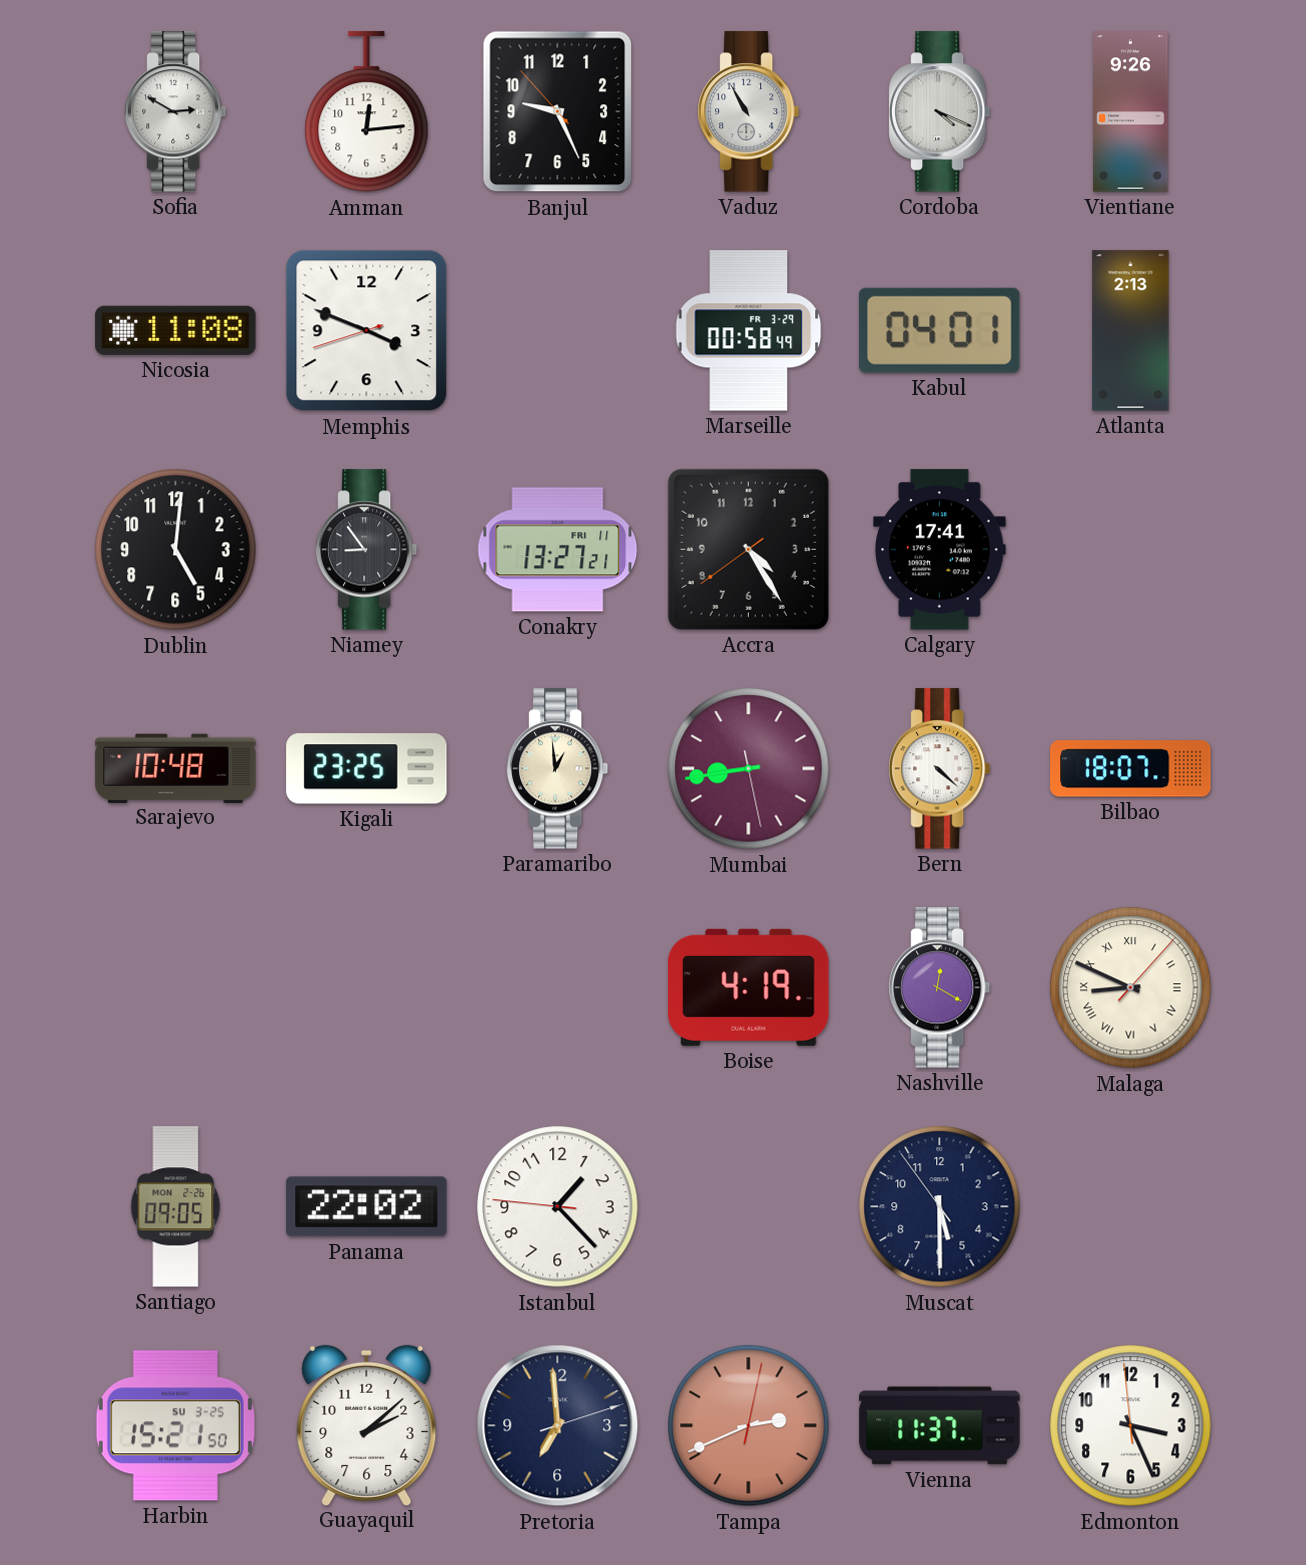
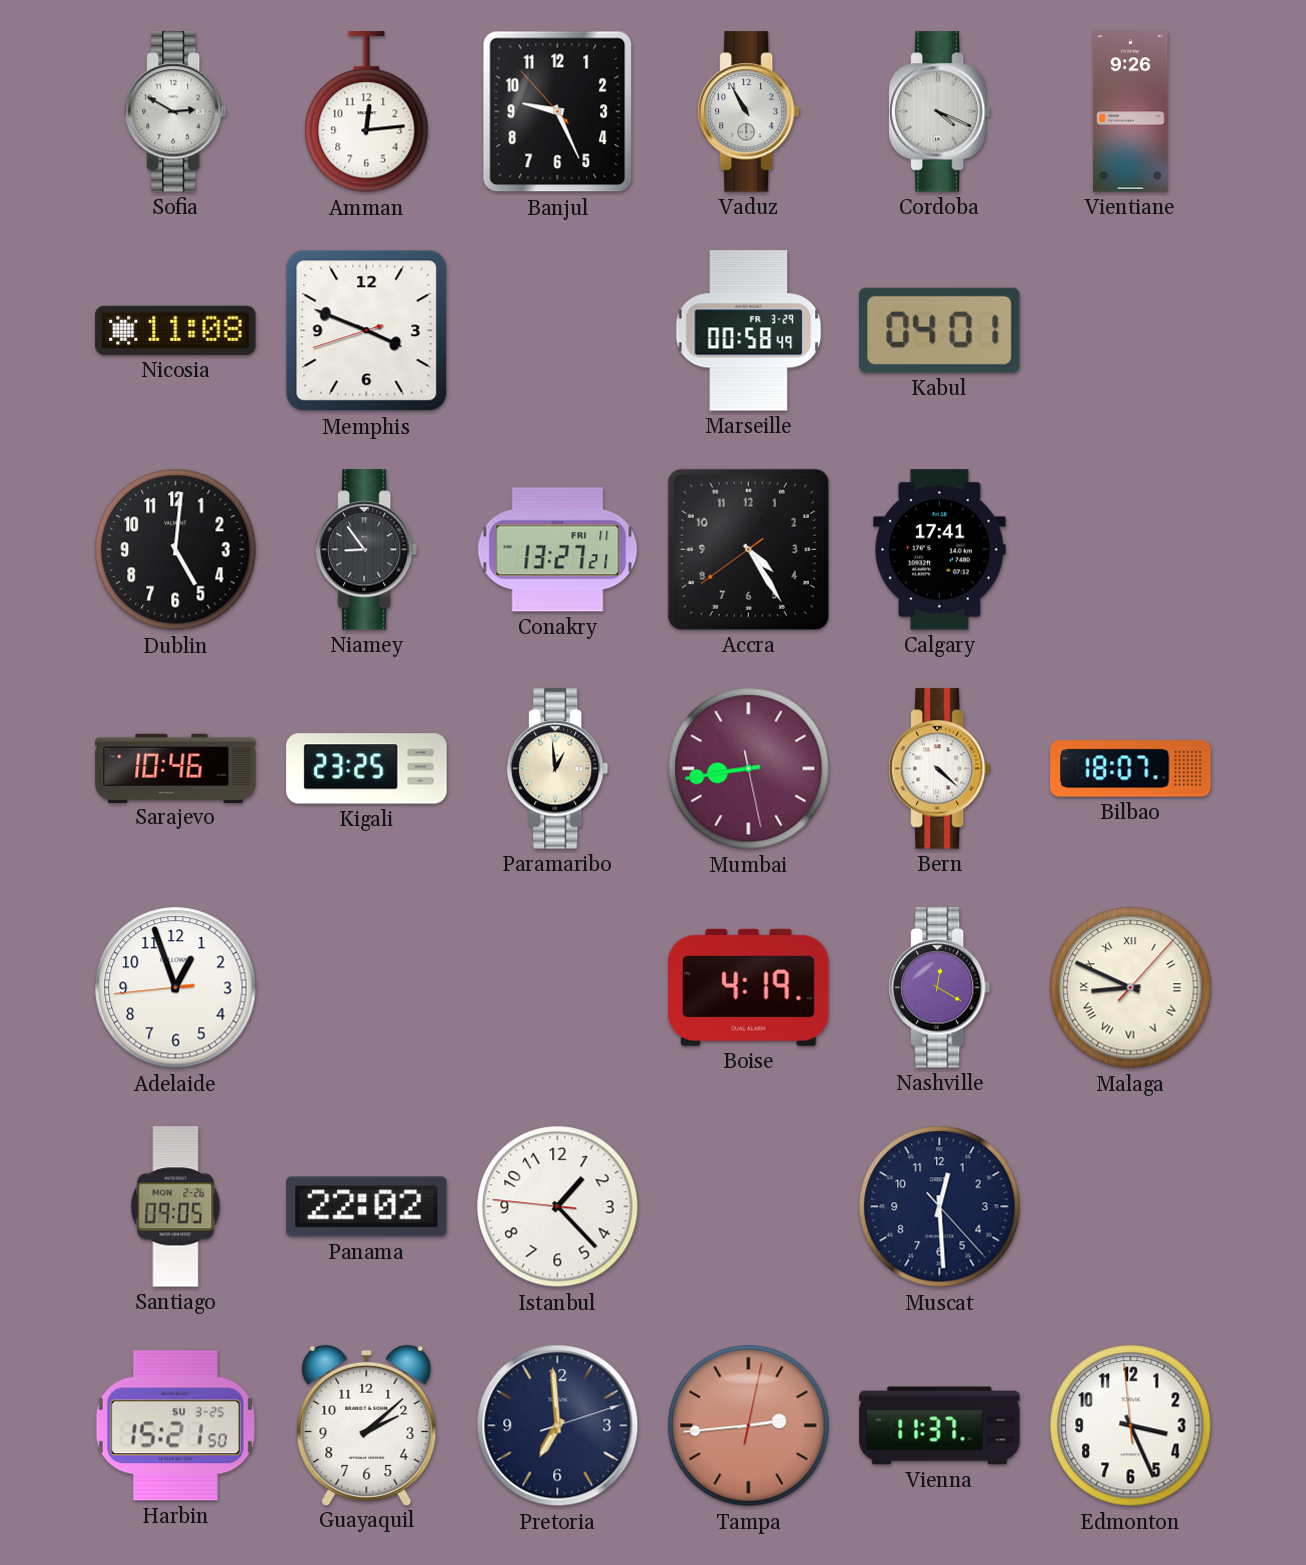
Atlanta: 2:13 -> none
Sarajevo: 10:48 -> 10:46
Adelaide: none -> 12:56
Muscat: 5:29 -> 12:29
Tampa: 2:41 -> 2:44
